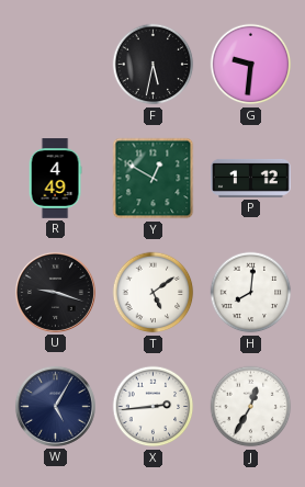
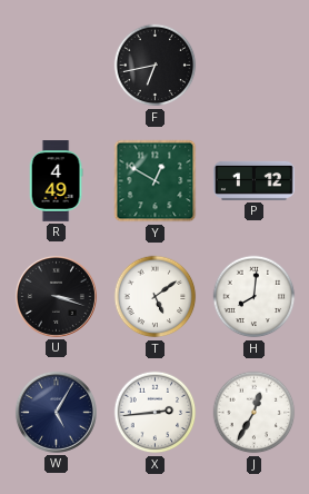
F: 5:32 -> 6:43
G: 9:31 -> none
U: 9:18 -> 3:18
